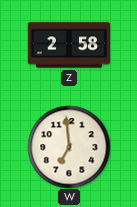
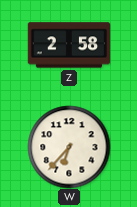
W: 6:59 -> 6:37
